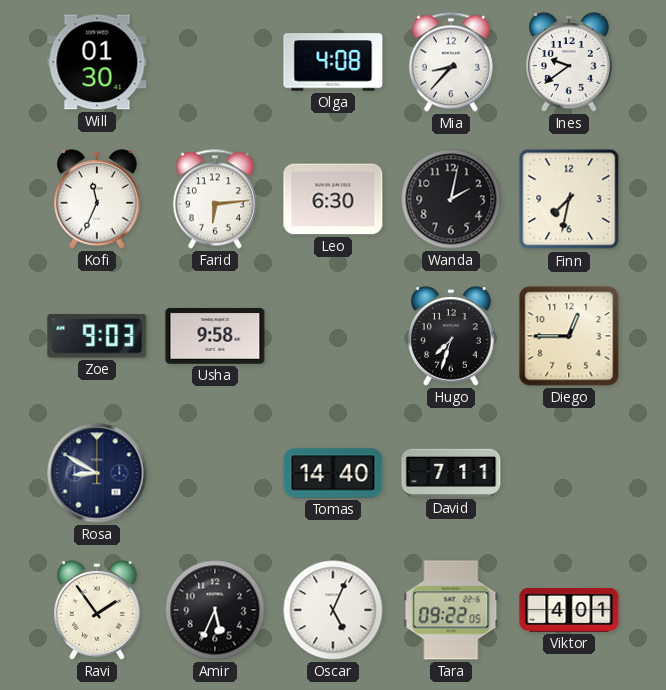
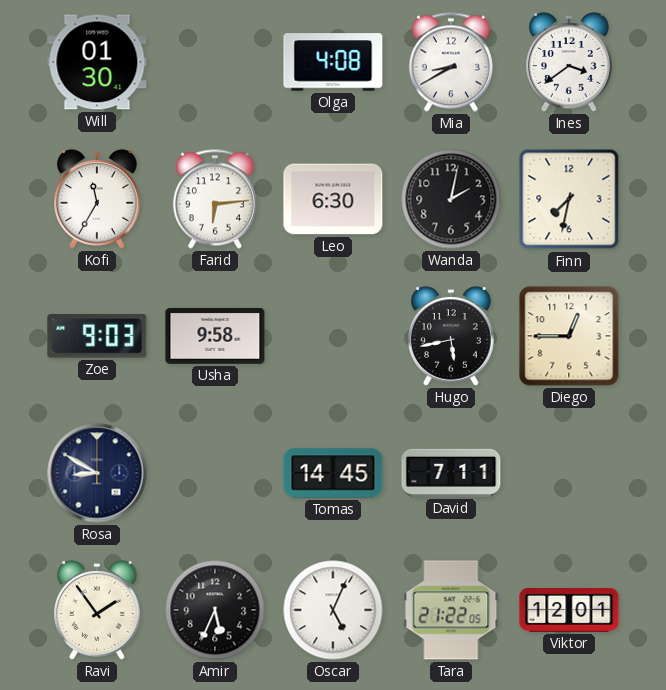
Mia: 8:37 -> 8:40
Ines: 9:39 -> 3:39
Kofi: 11:34 -> 11:35
Hugo: 7:33 -> 5:43
Tomas: 14:40 -> 14:45
Tara: 09:22 -> 21:22
Viktor: 4:01 -> 12:01
